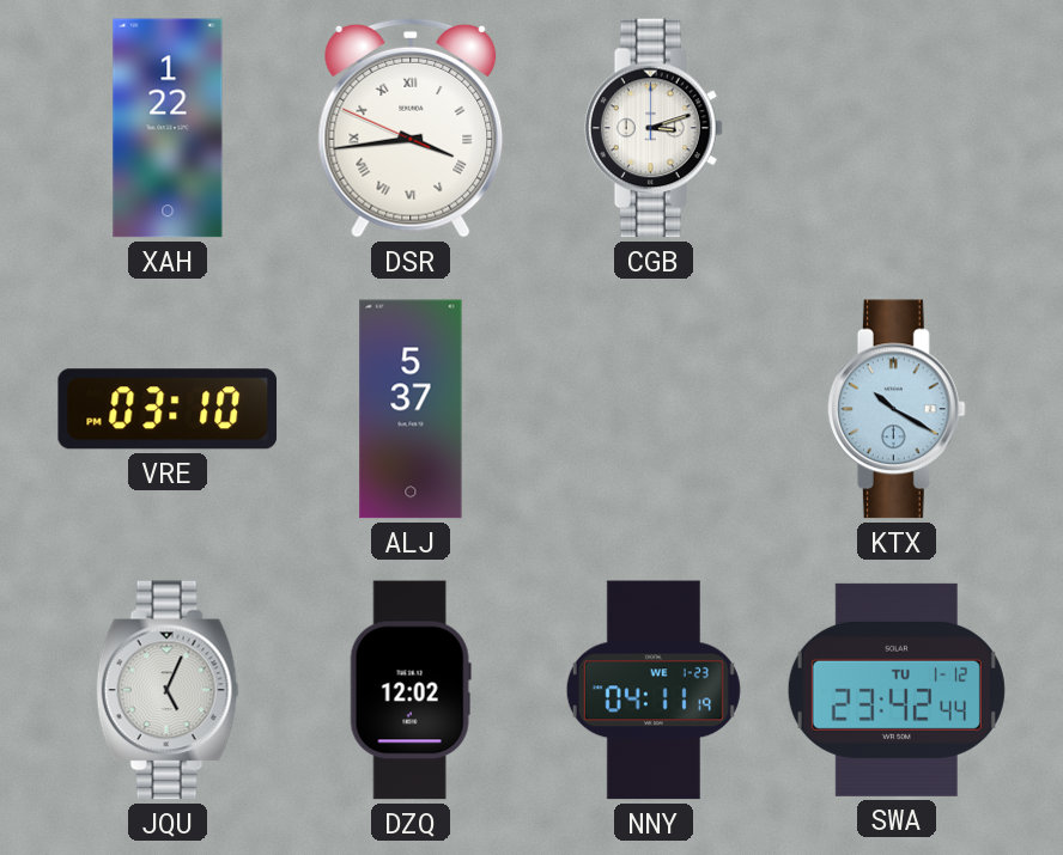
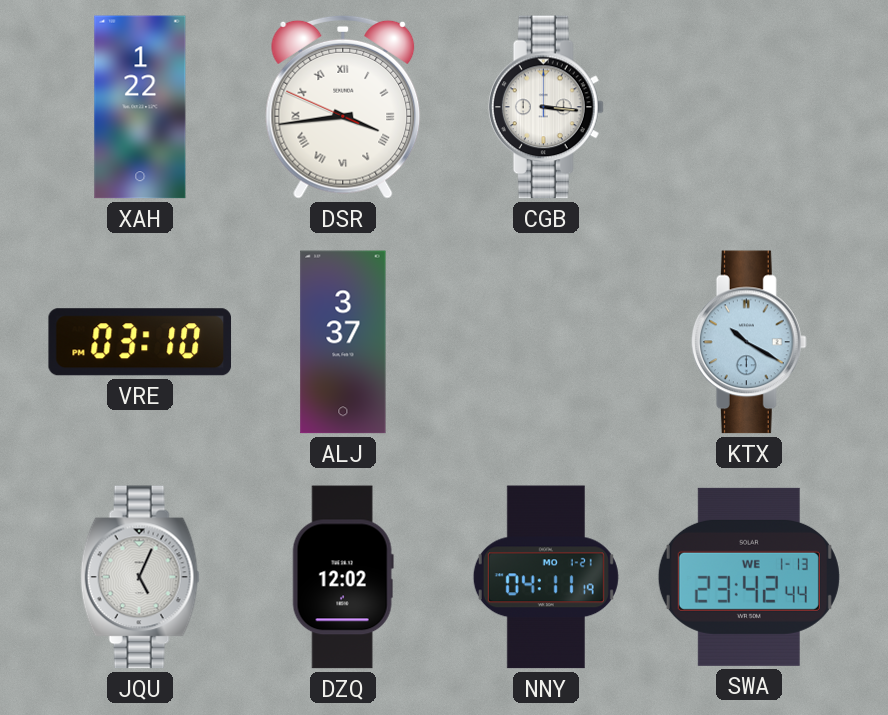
CGB: 3:12 -> 3:16
ALJ: 5:37 -> 3:37
NNY date: WE 1-23 -> MO 1-21
SWA date: TU 1-12 -> WE 1-13
